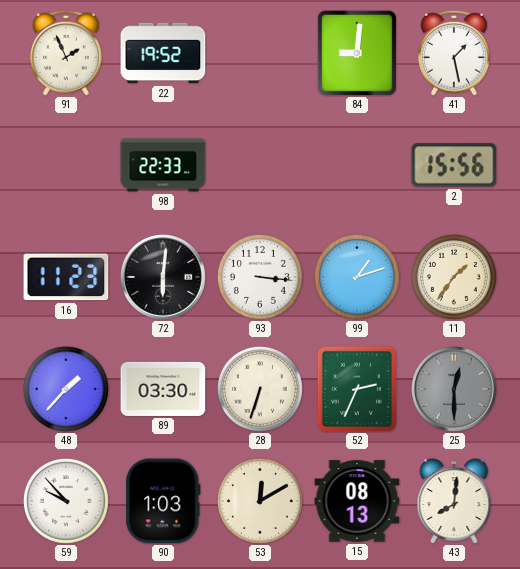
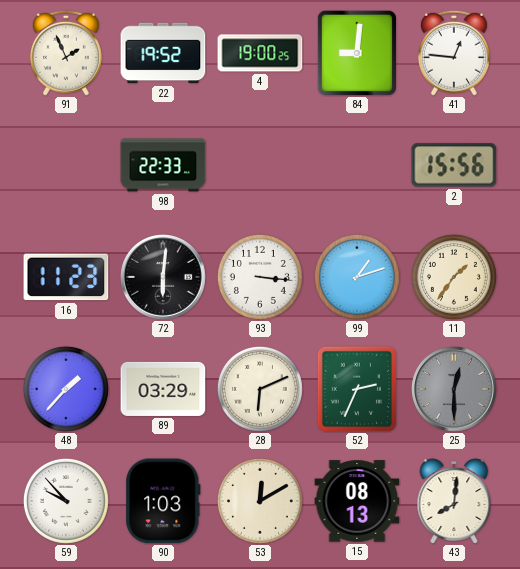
4: none -> 19:00
41: 1:28 -> 12:46
89: 03:30 -> 03:29
28: 6:33 -> 6:11
